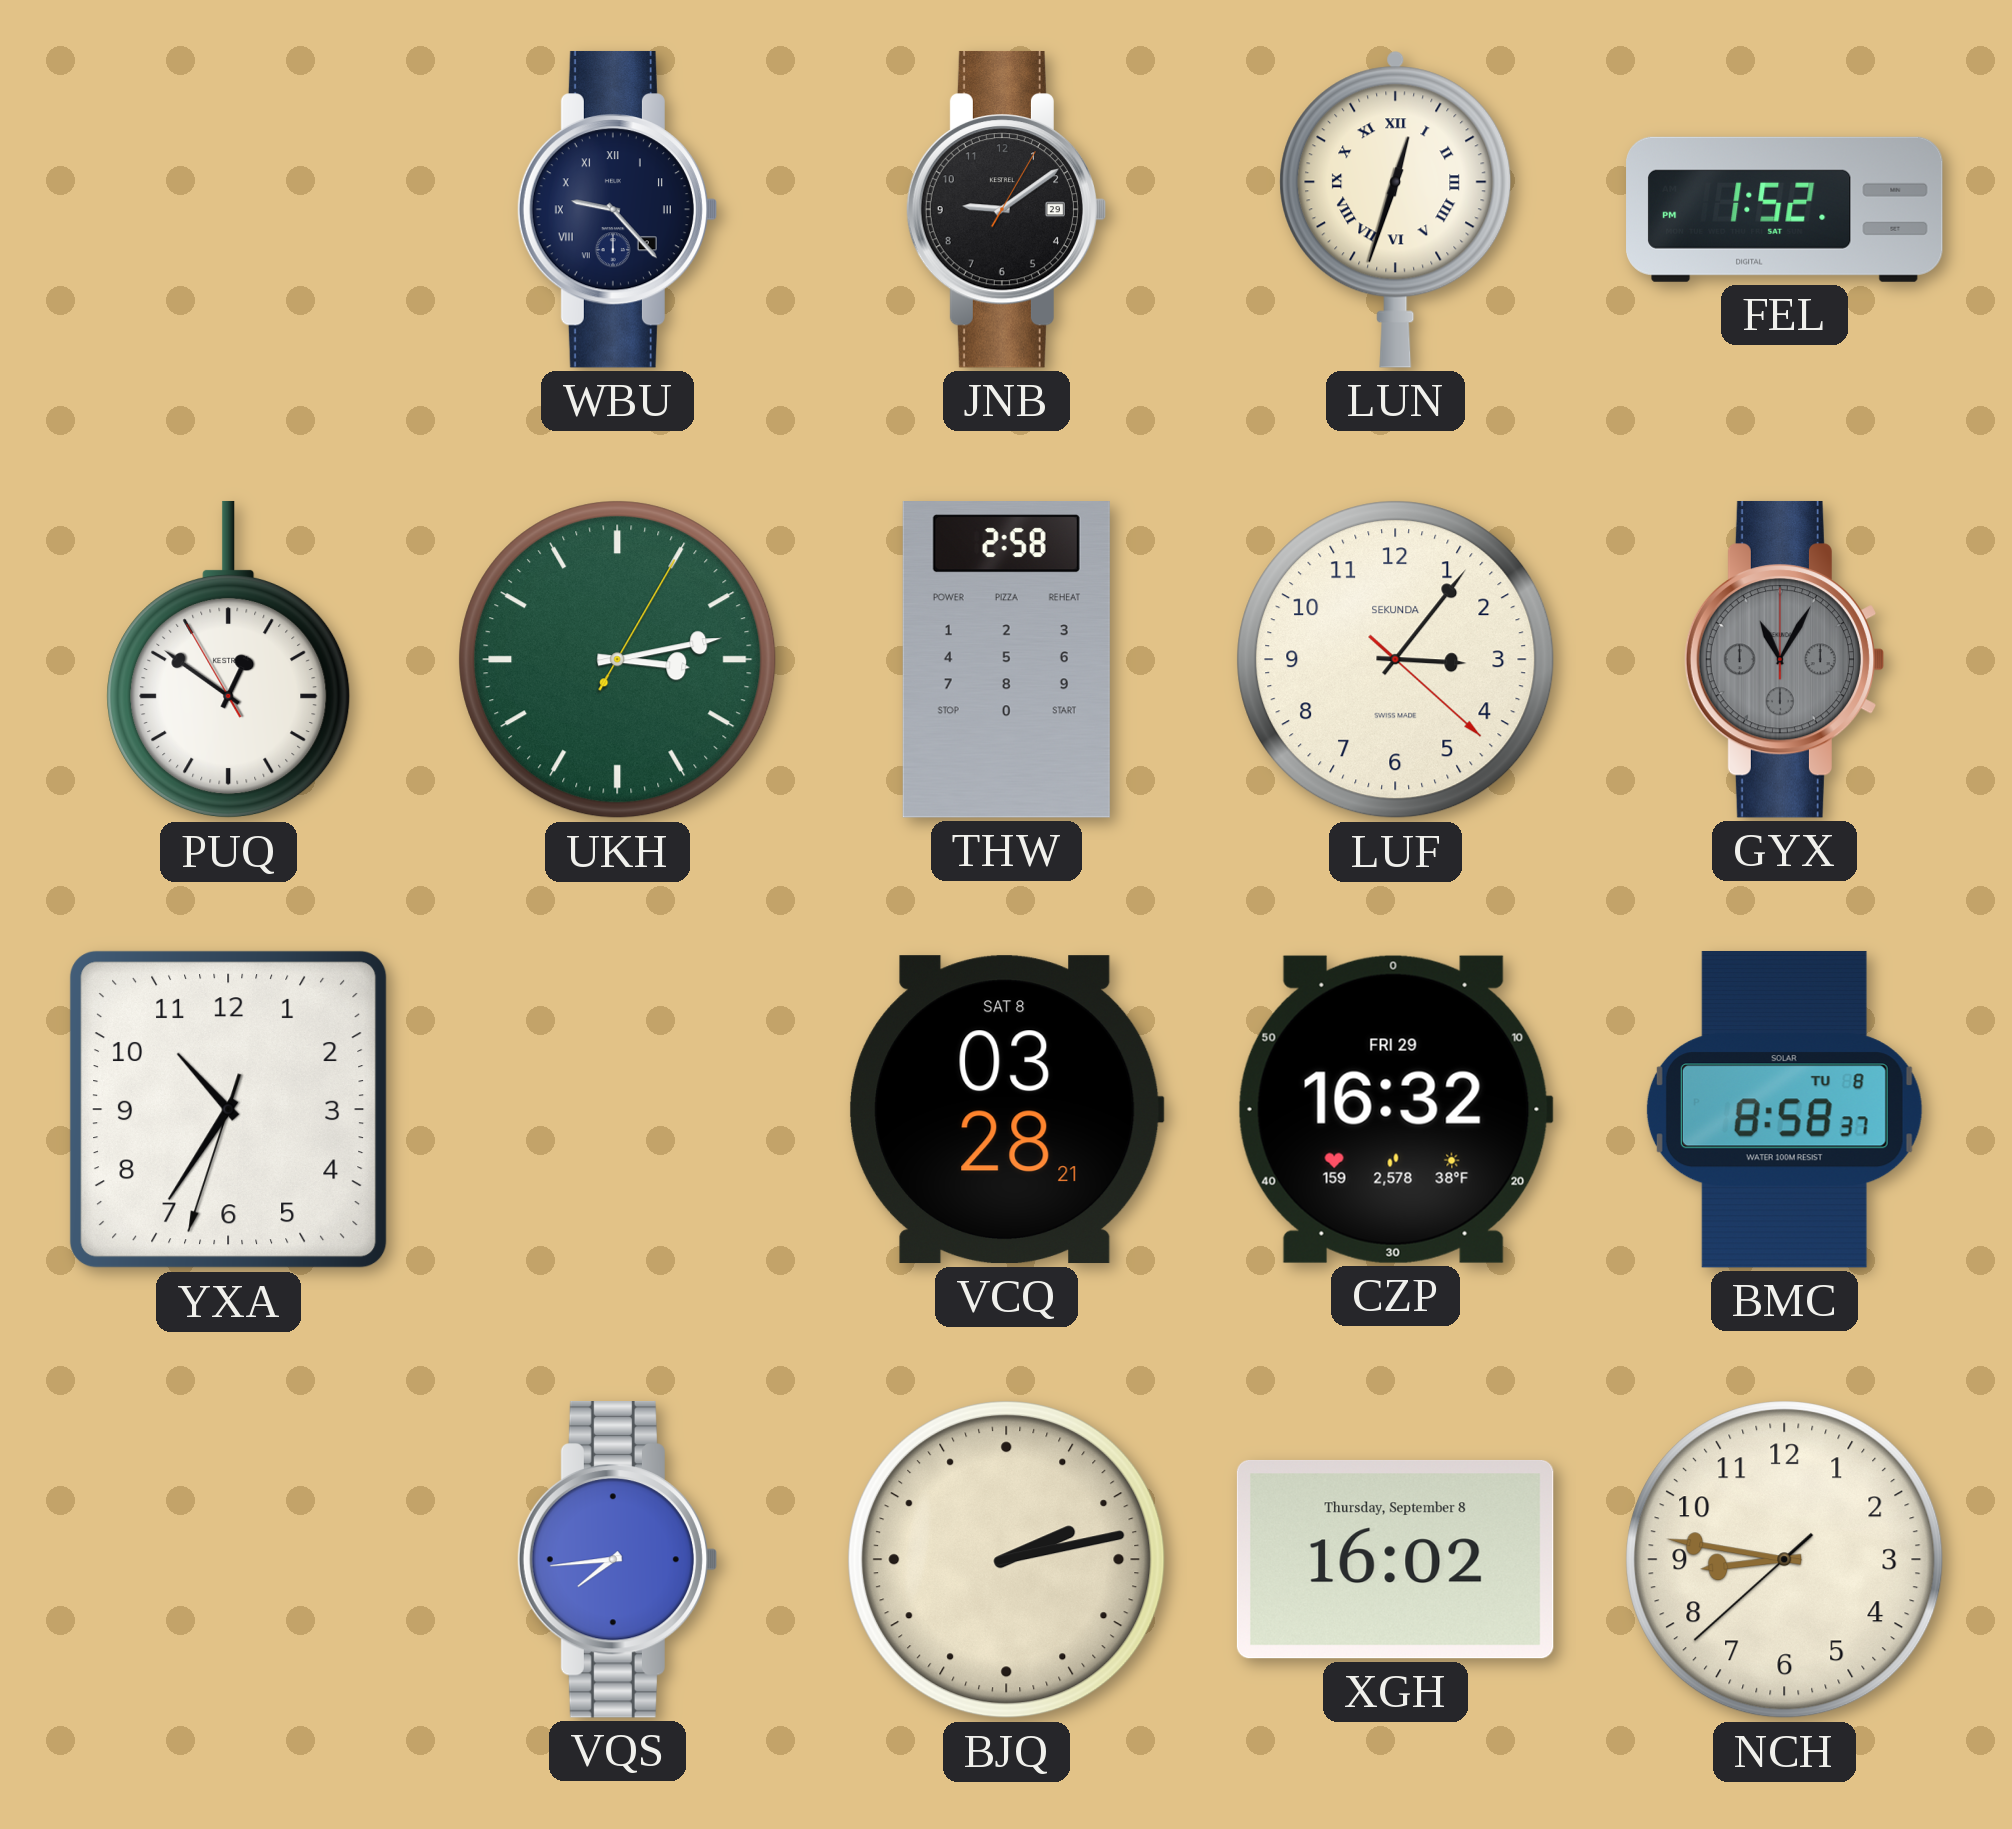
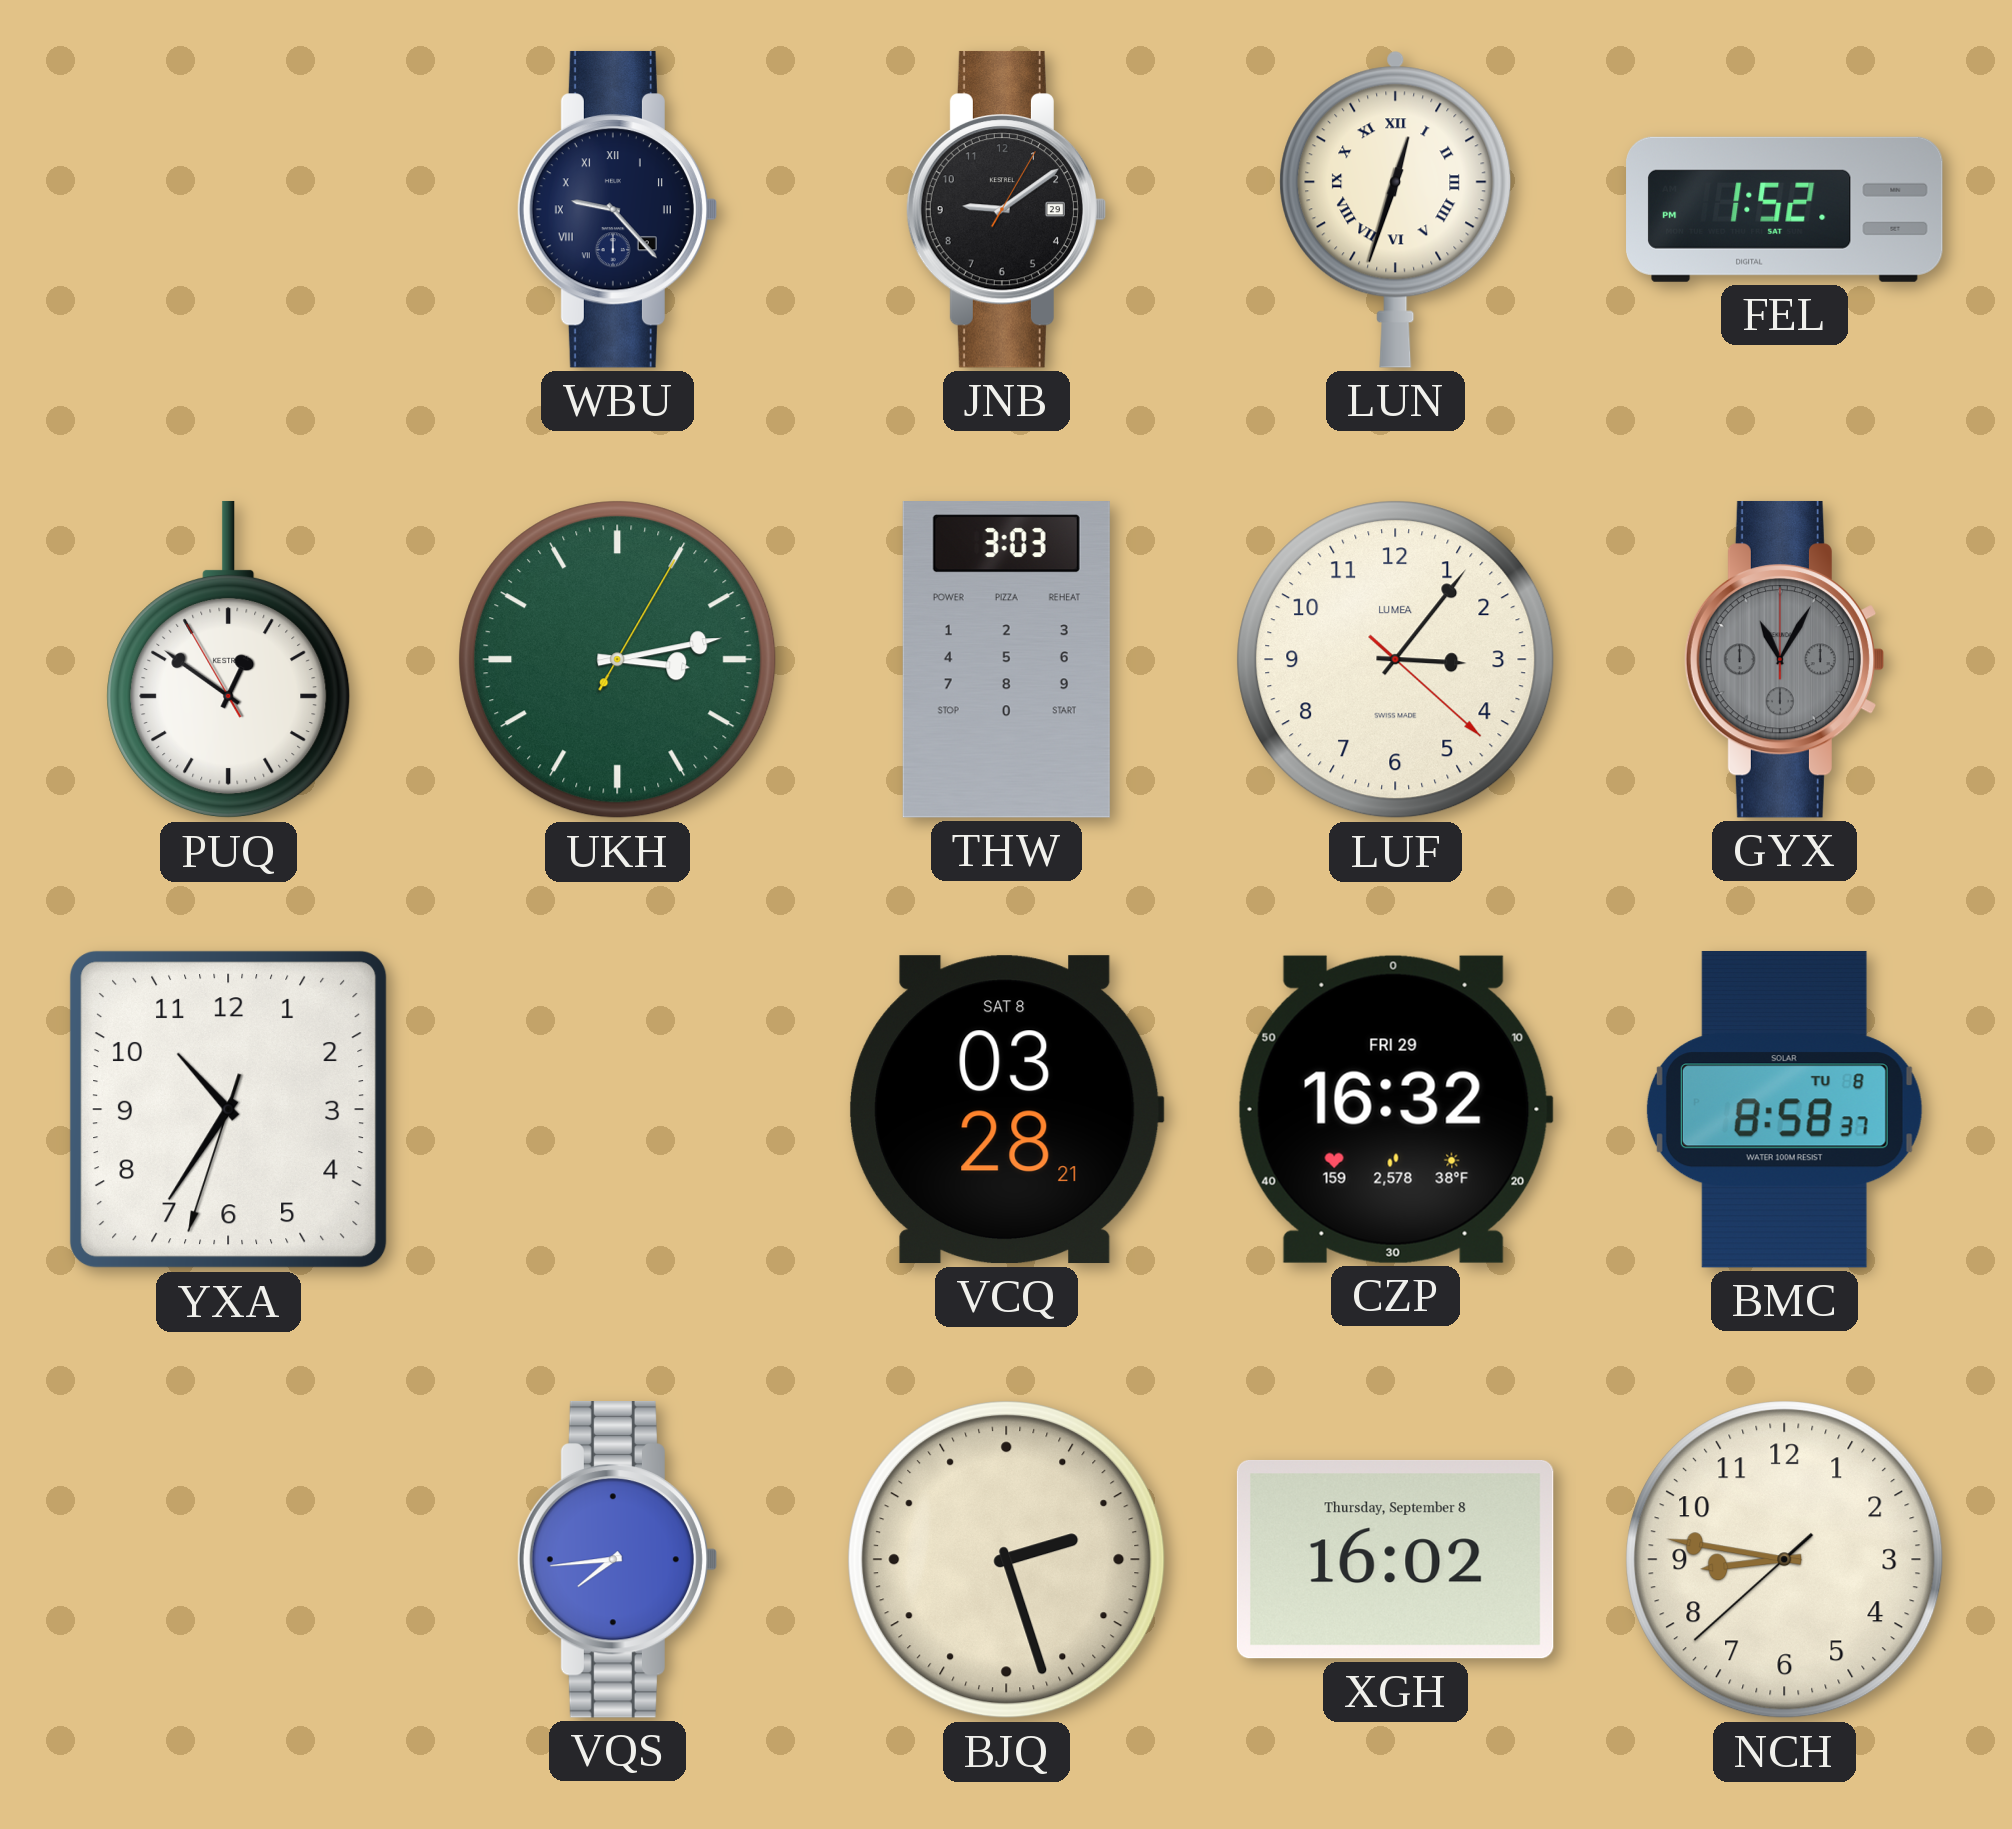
THW: 2:58 -> 3:03
LUF brand: SEKUNDA -> LUMEA
BJQ: 2:13 -> 2:27
